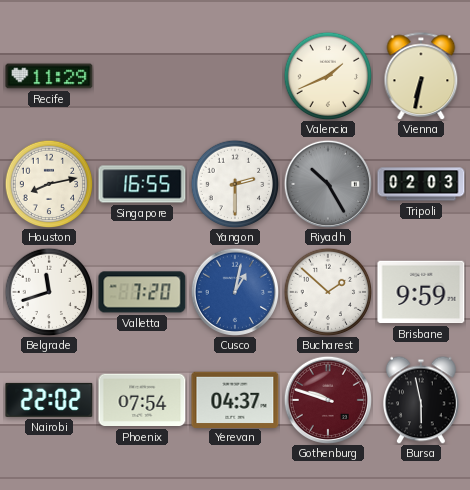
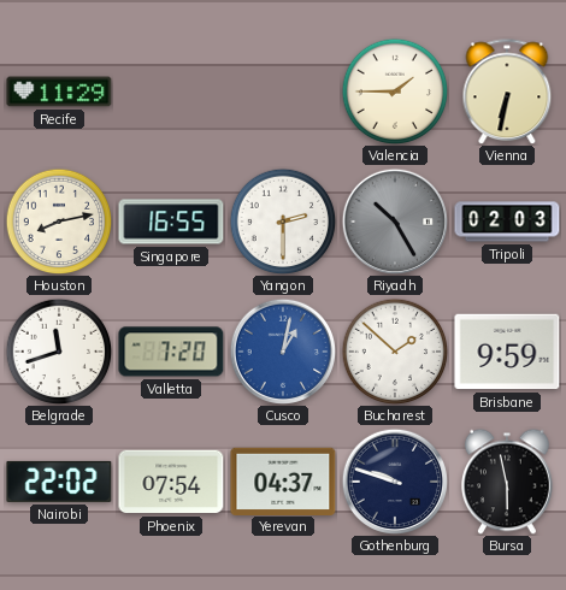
Valencia: 1:41 -> 1:45
Gothenburg dial: burgundy -> navy
